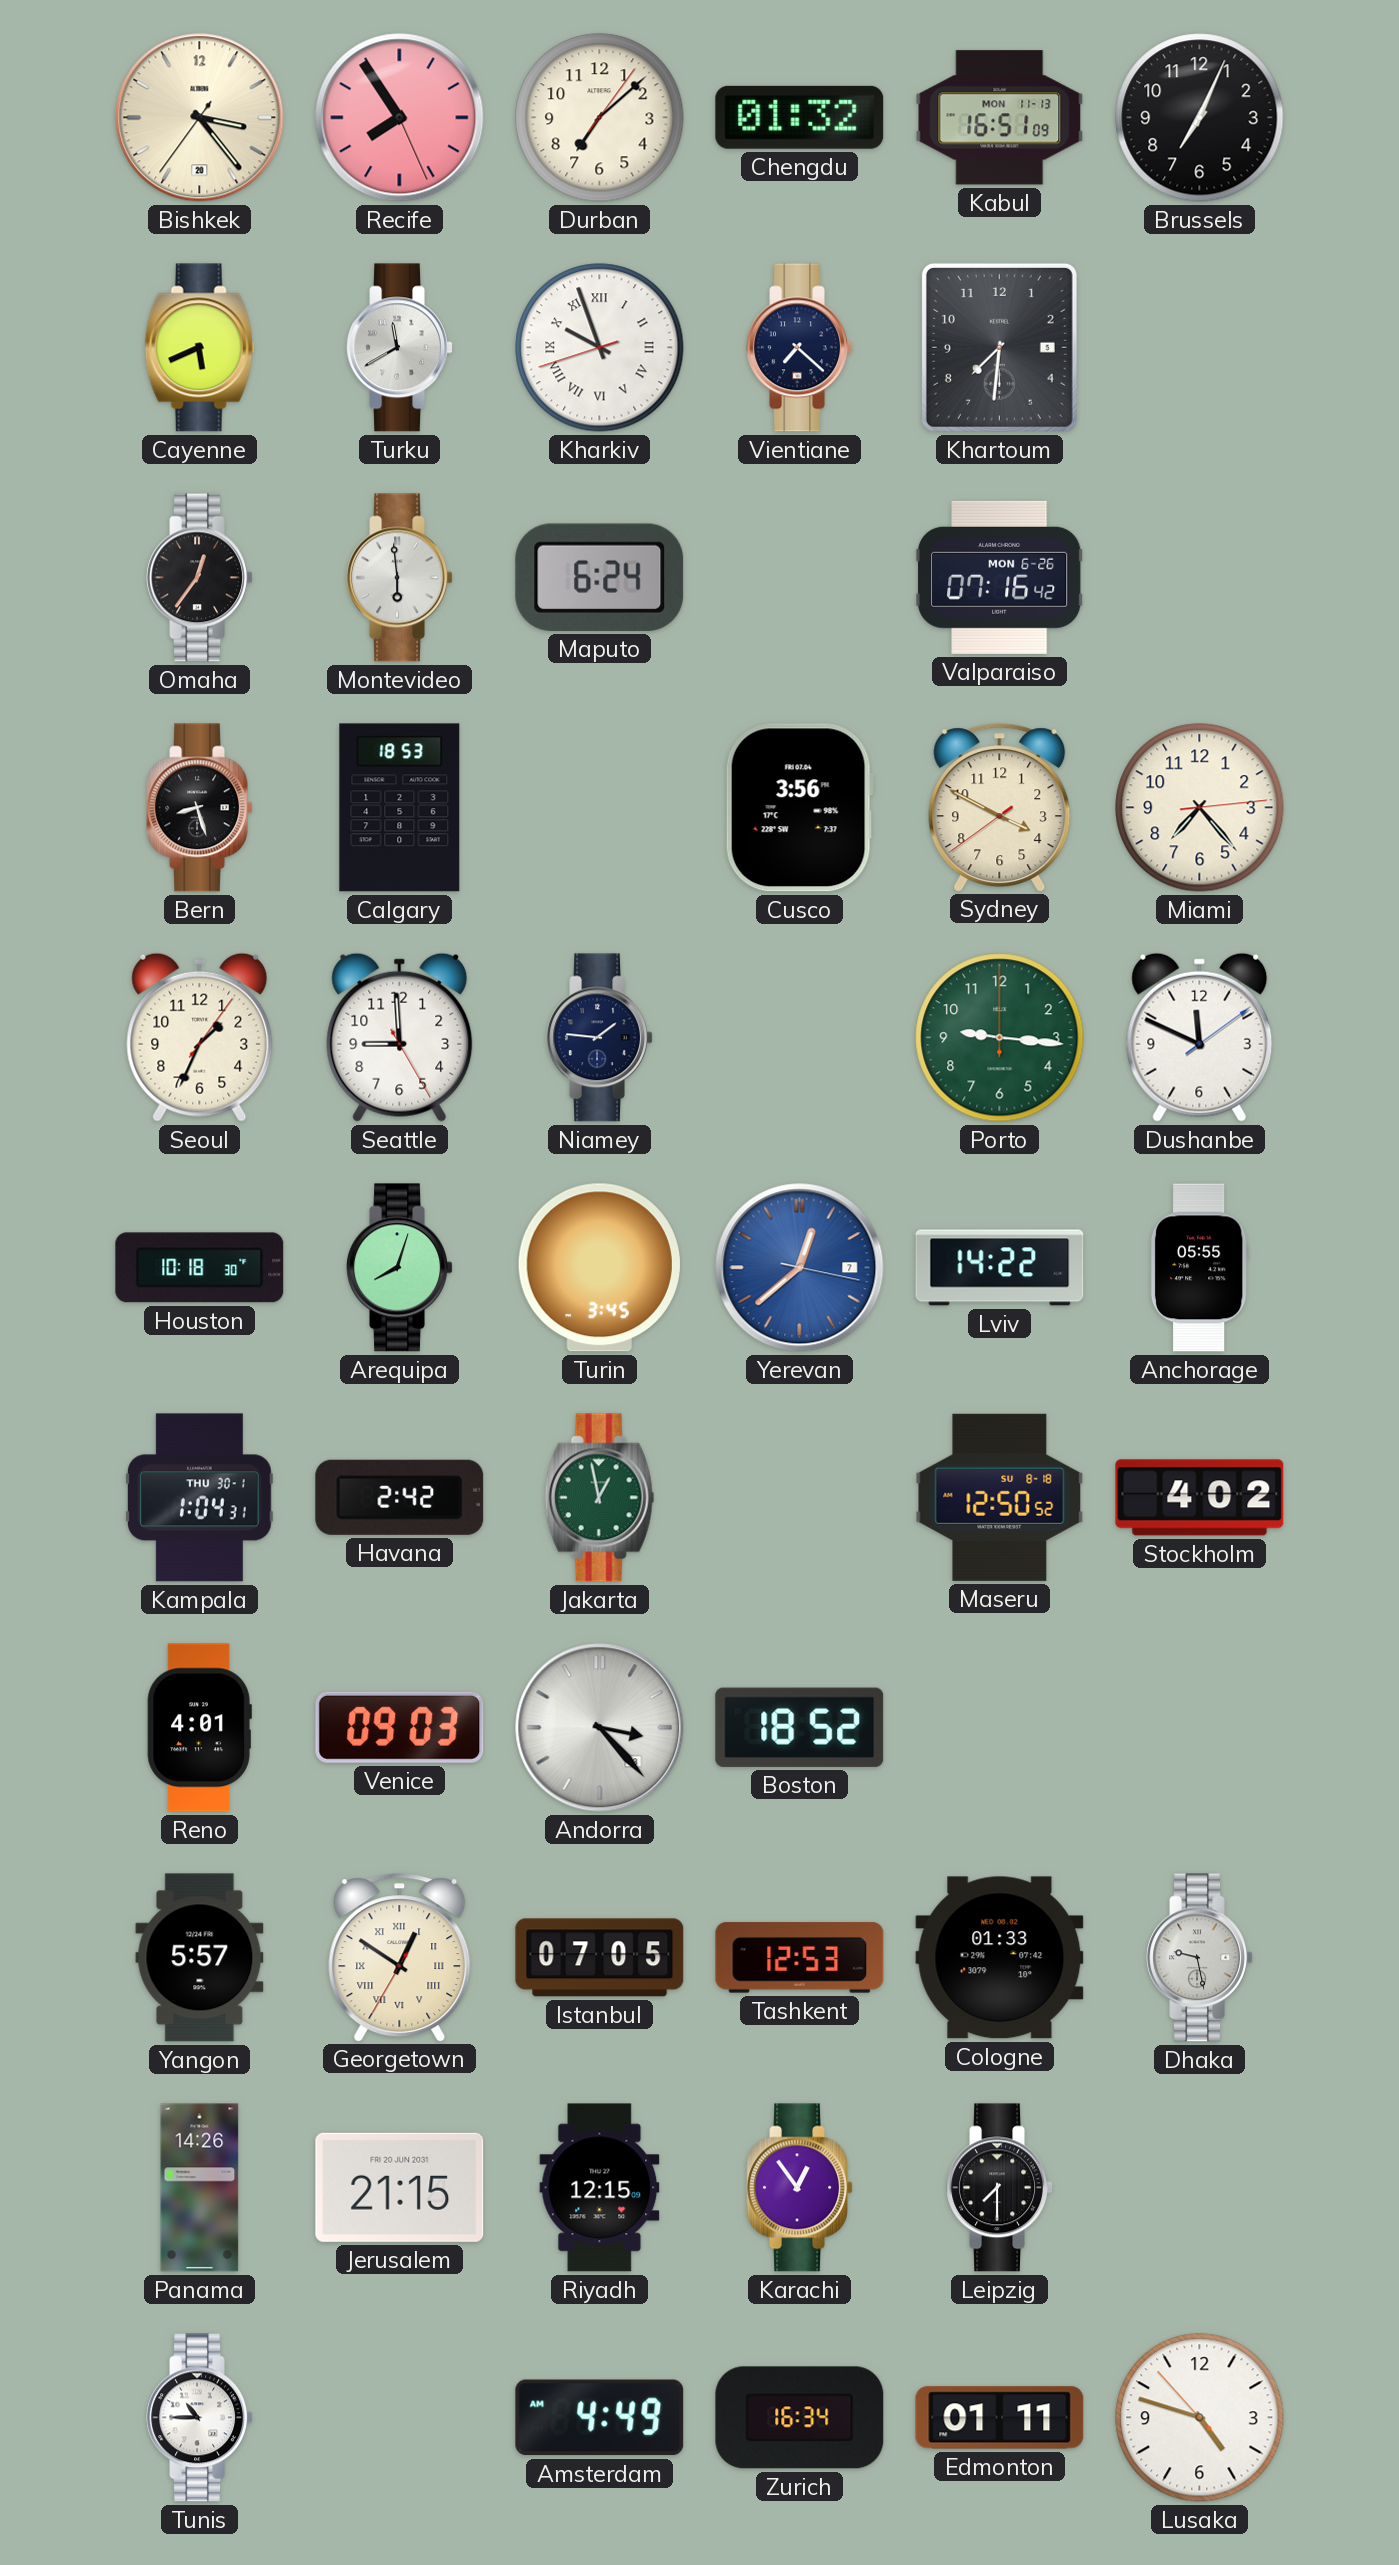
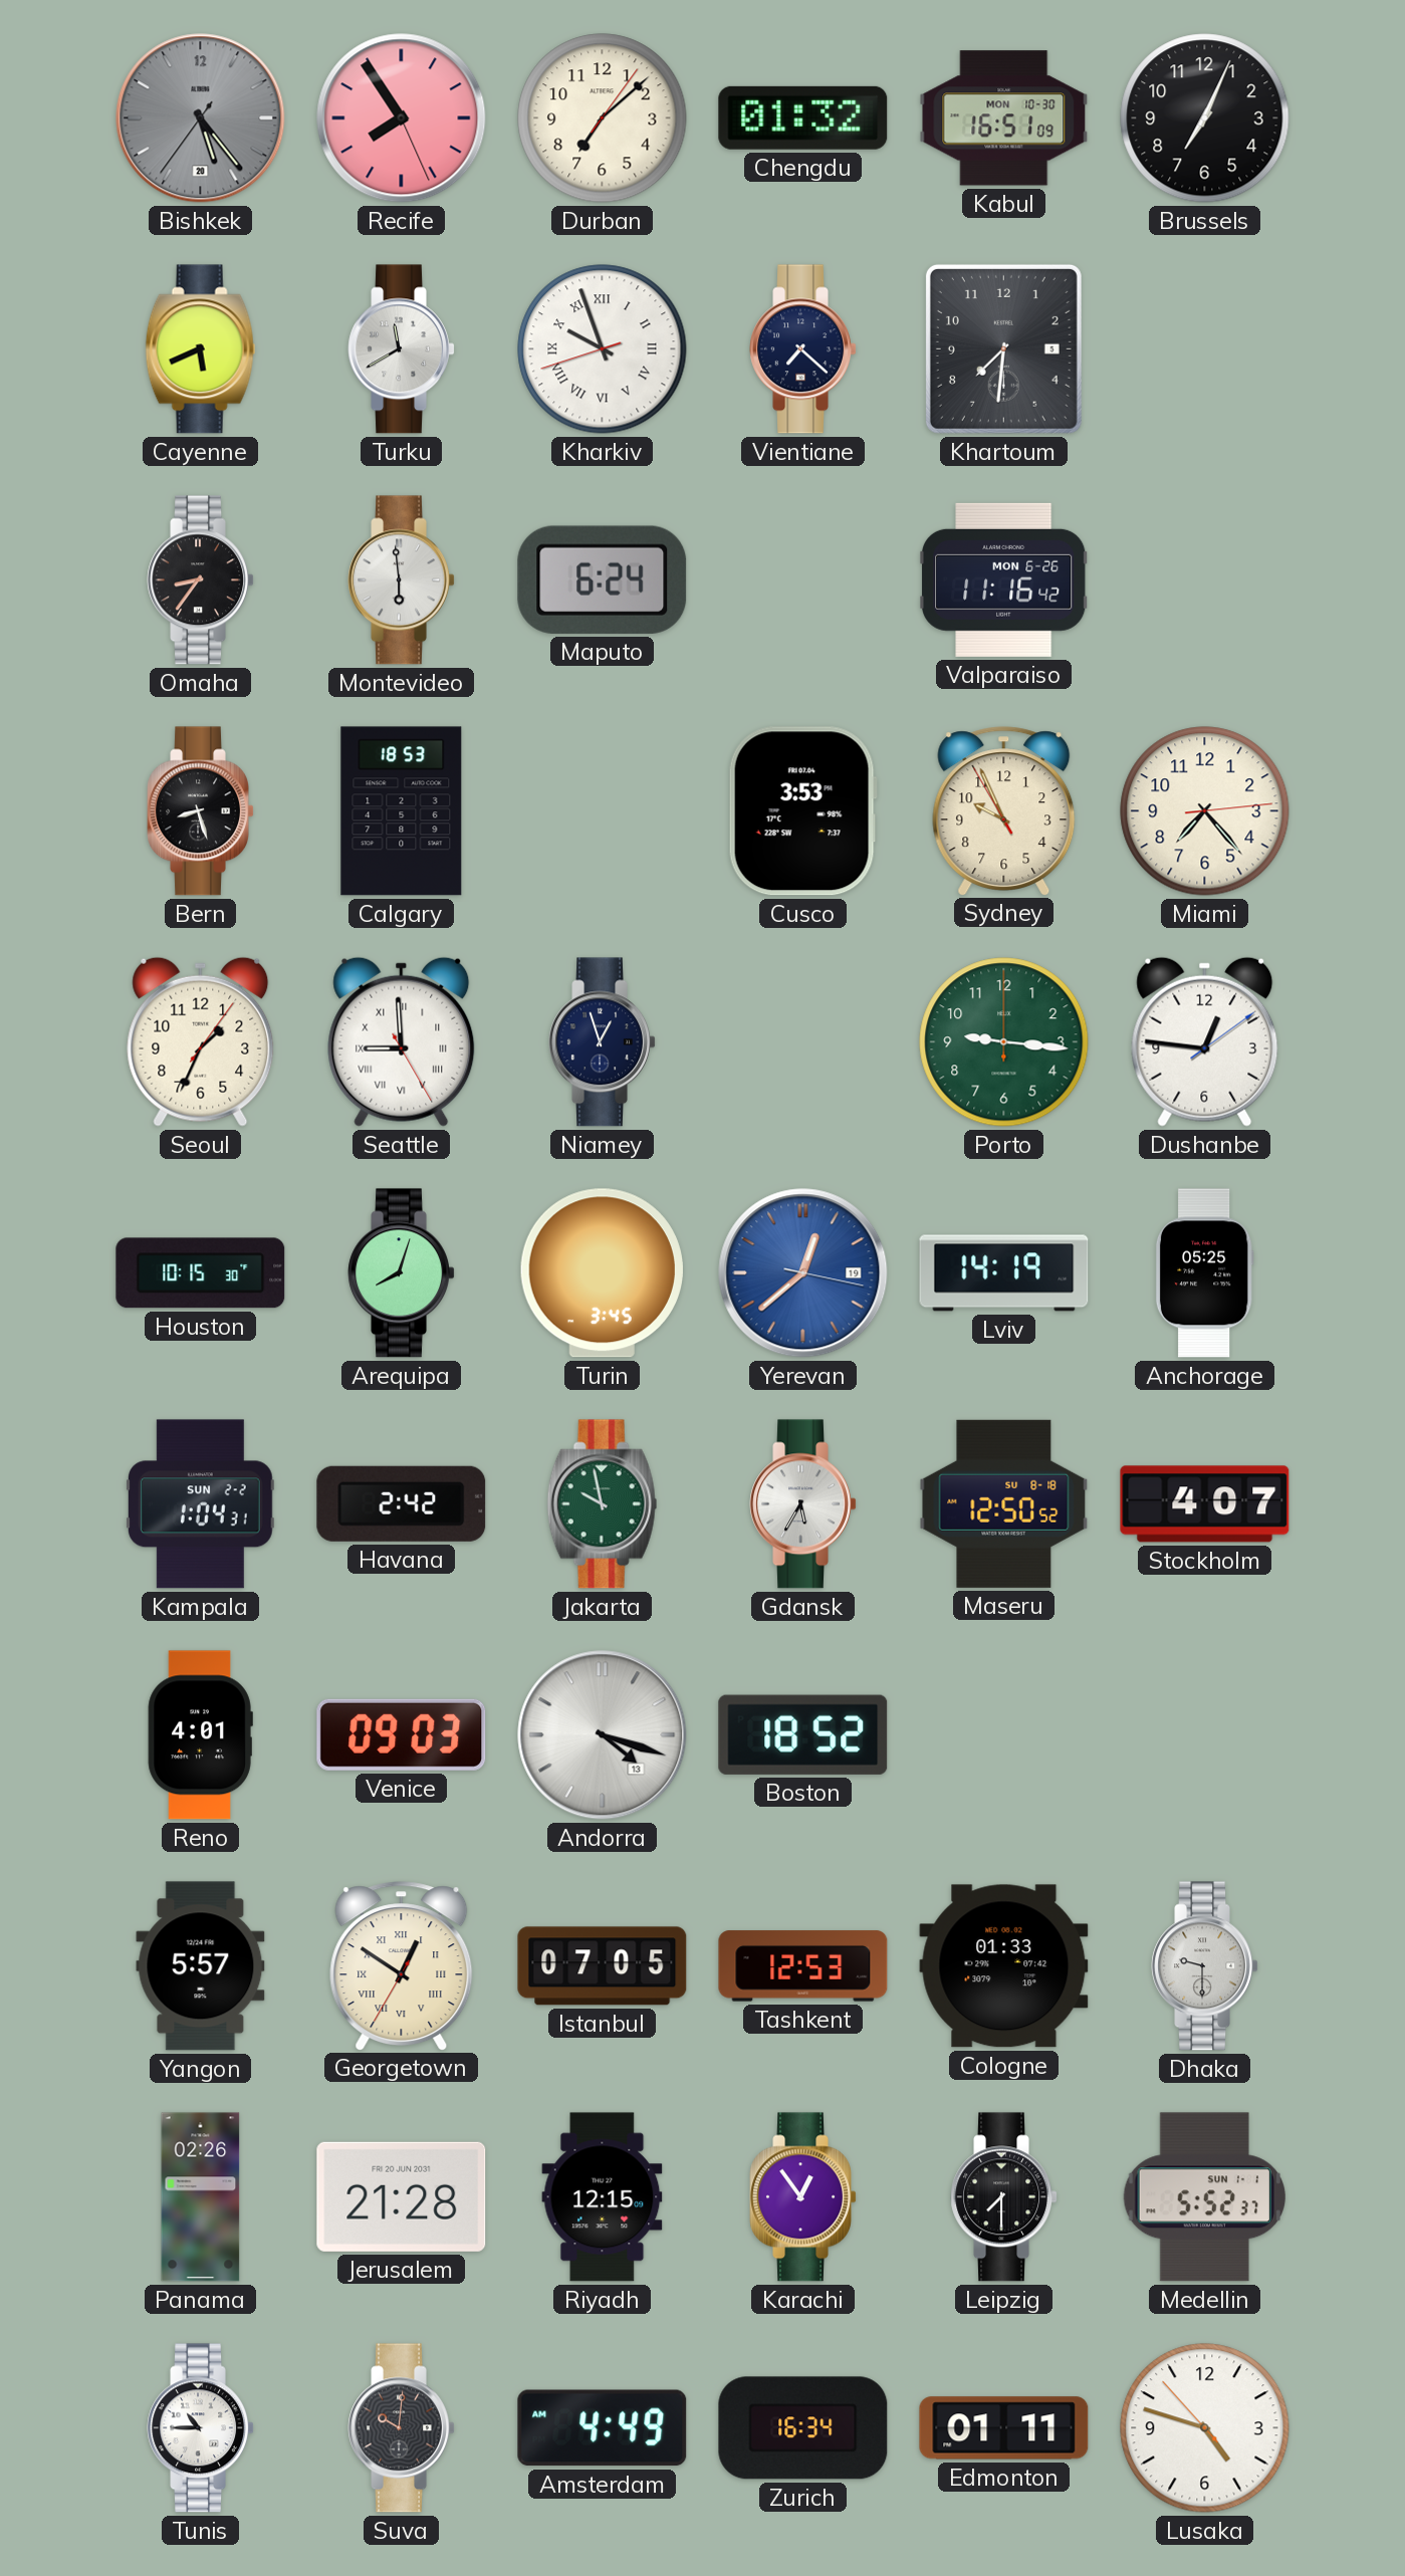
Bishkek: 3:23 -> 5:23
Bishkek dial: cream -> grey
Kabul date: MON 11-13 -> MON 10-30
Omaha: 12:36 -> 8:36
Valparaiso: 07:16 -> 11:16
Cusco: 3:56 -> 3:53
Sydney: 3:49 -> 9:55
Seattle numerals: Arabic -> Roman
Niamey: 1:46 -> 12:57
Dushanbe: 11:49 -> 12:46
Houston: 10:18 -> 10:15
Yerevan date: 7 -> 19
Lviv: 14:22 -> 14:19
Anchorage: 05:55 -> 05:25
Kampala date: THU 30-1 -> SUN 2-2
Jakarta: 12:58 -> 9:58
Gdansk: none -> 5:35
Stockholm: 4:02 -> 4:07
Andorra: 3:23 -> 4:18
Dhaka: 9:28 -> 9:30
Panama: 14:26 -> 02:26
Jerusalem: 21:15 -> 21:28
Medellin: none -> 5:52
Suva: none -> 10:01
